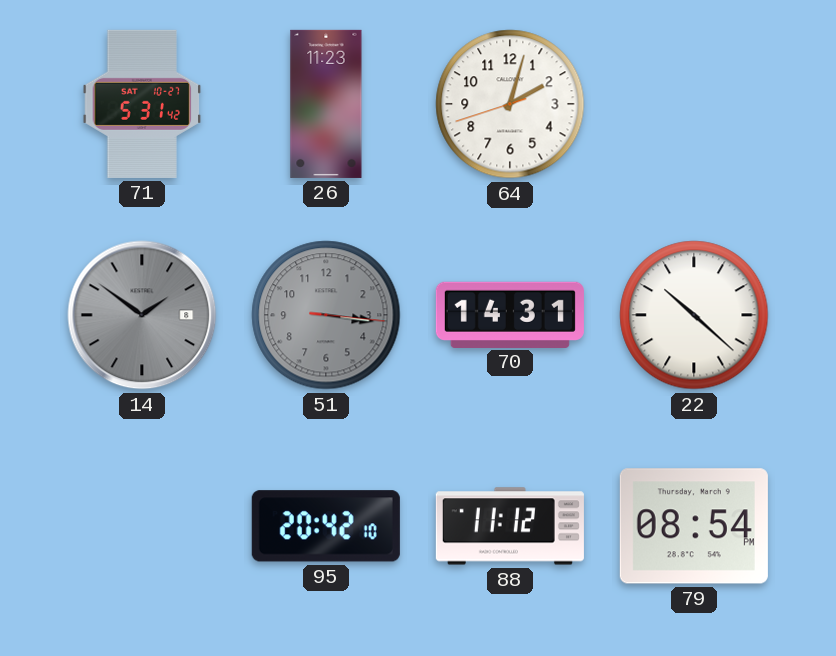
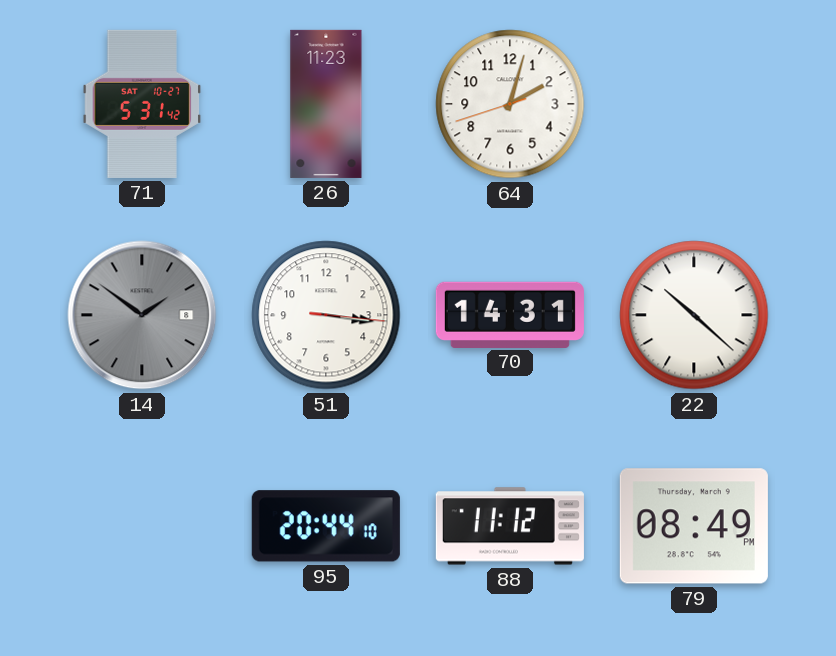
51 dial: grey -> white
95: 20:42 -> 20:44
79: 08:54 -> 08:49
